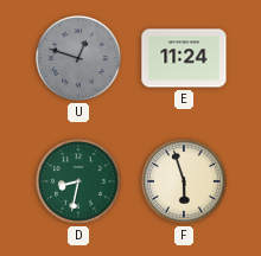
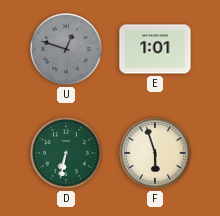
E: 11:24 -> 1:01
D: 8:32 -> 6:32
